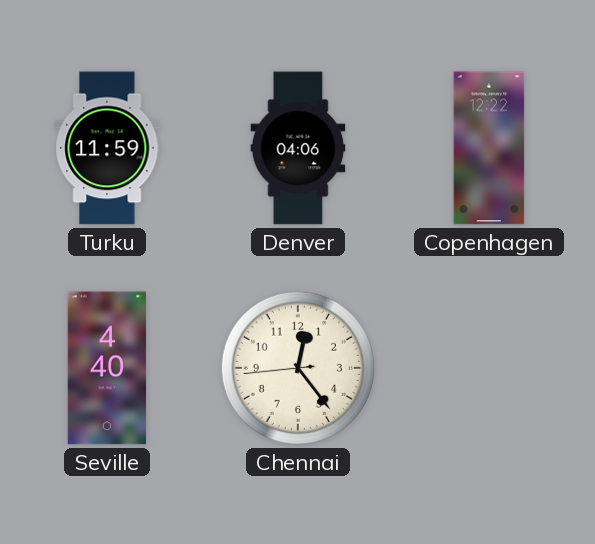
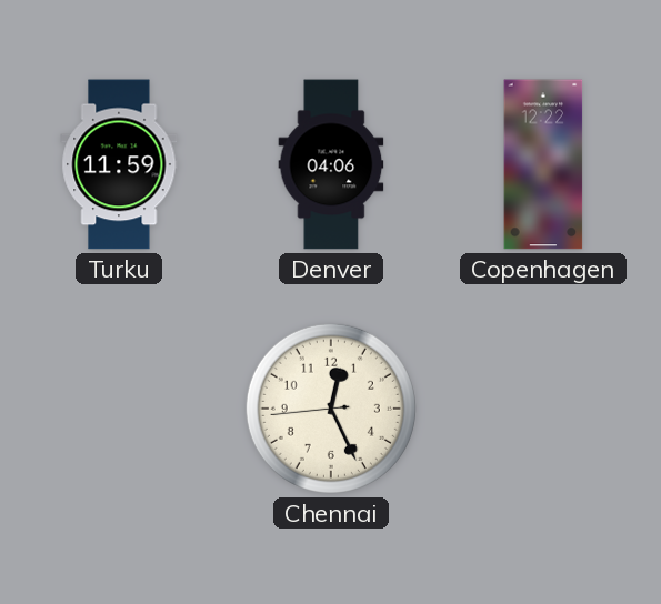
Seville: 4:40 -> none
Chennai: 12:23 -> 12:25
